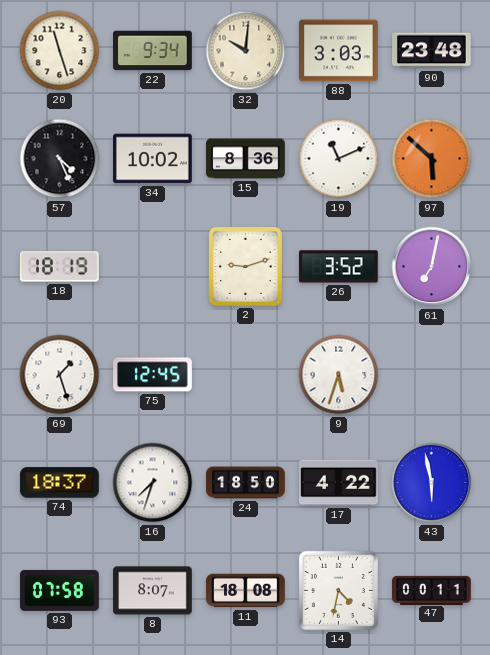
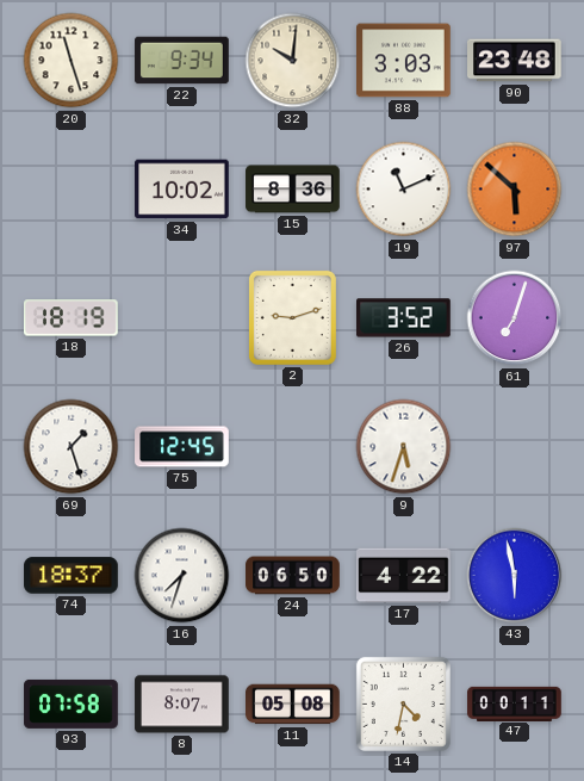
57: 4:26 -> none
61: 7:02 -> 7:03
24: 18:50 -> 06:50
11: 18:08 -> 05:08
